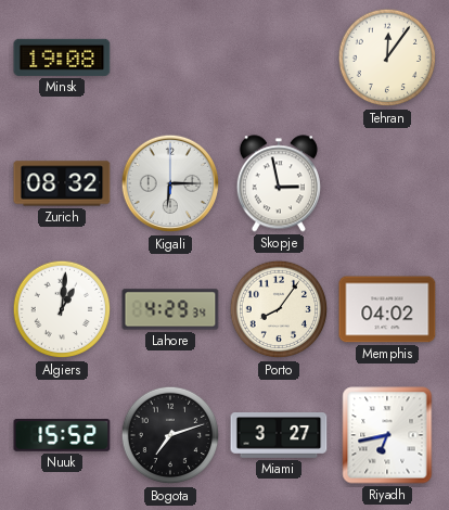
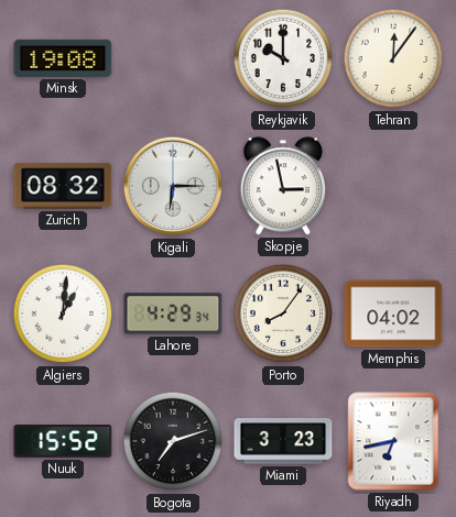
Reykjavik: none -> 10:00
Miami: 3:27 -> 3:23
